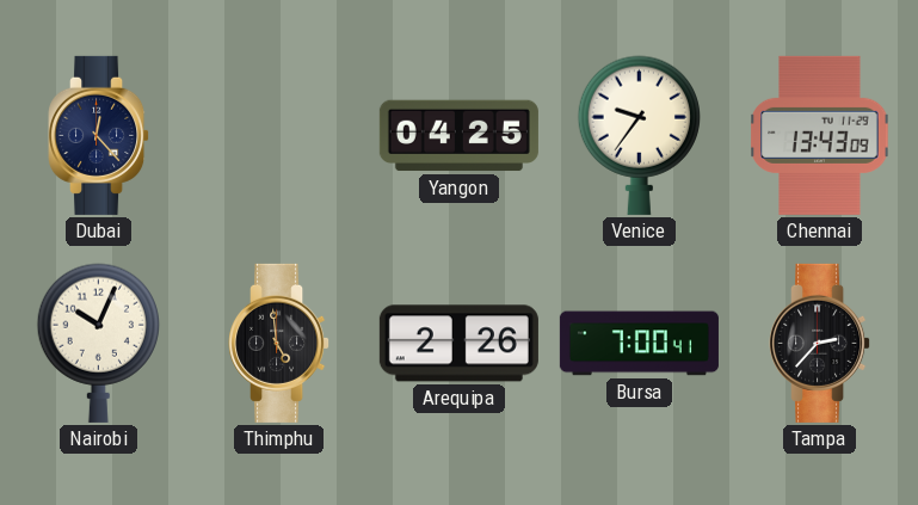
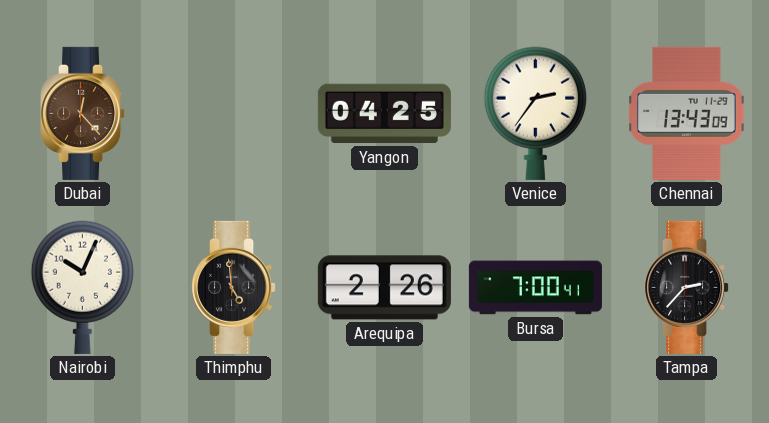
Dubai dial: navy -> brown
Venice: 9:36 -> 2:36
